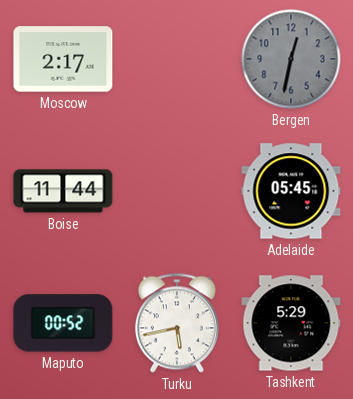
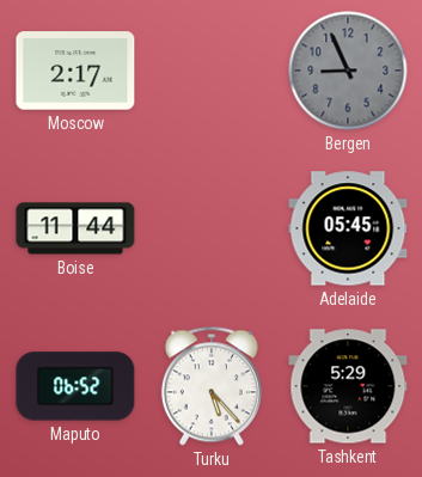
Bergen: 12:32 -> 8:56
Maputo: 00:52 -> 06:52
Turku: 5:43 -> 5:23
